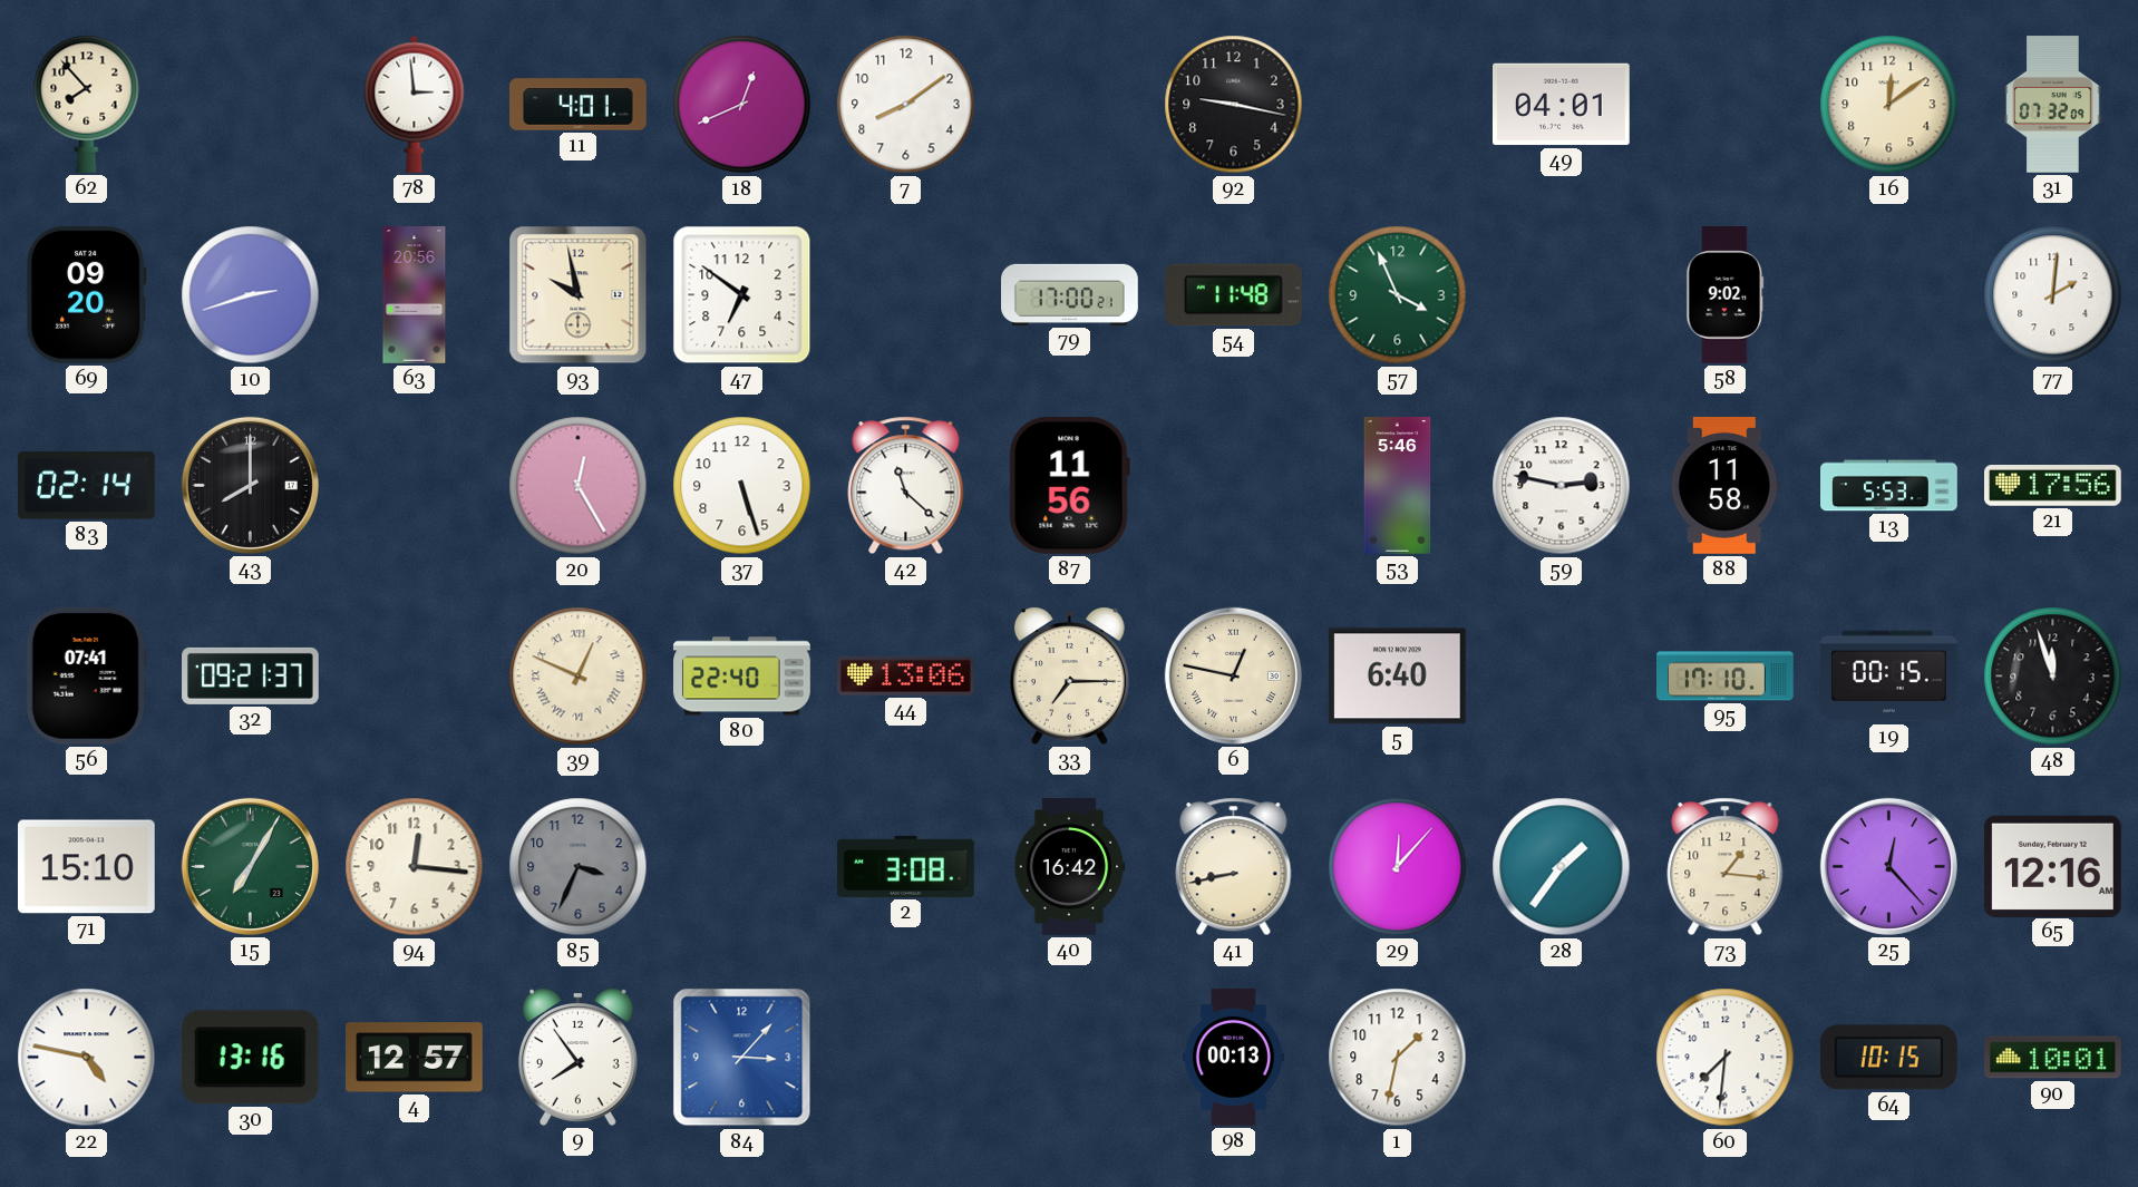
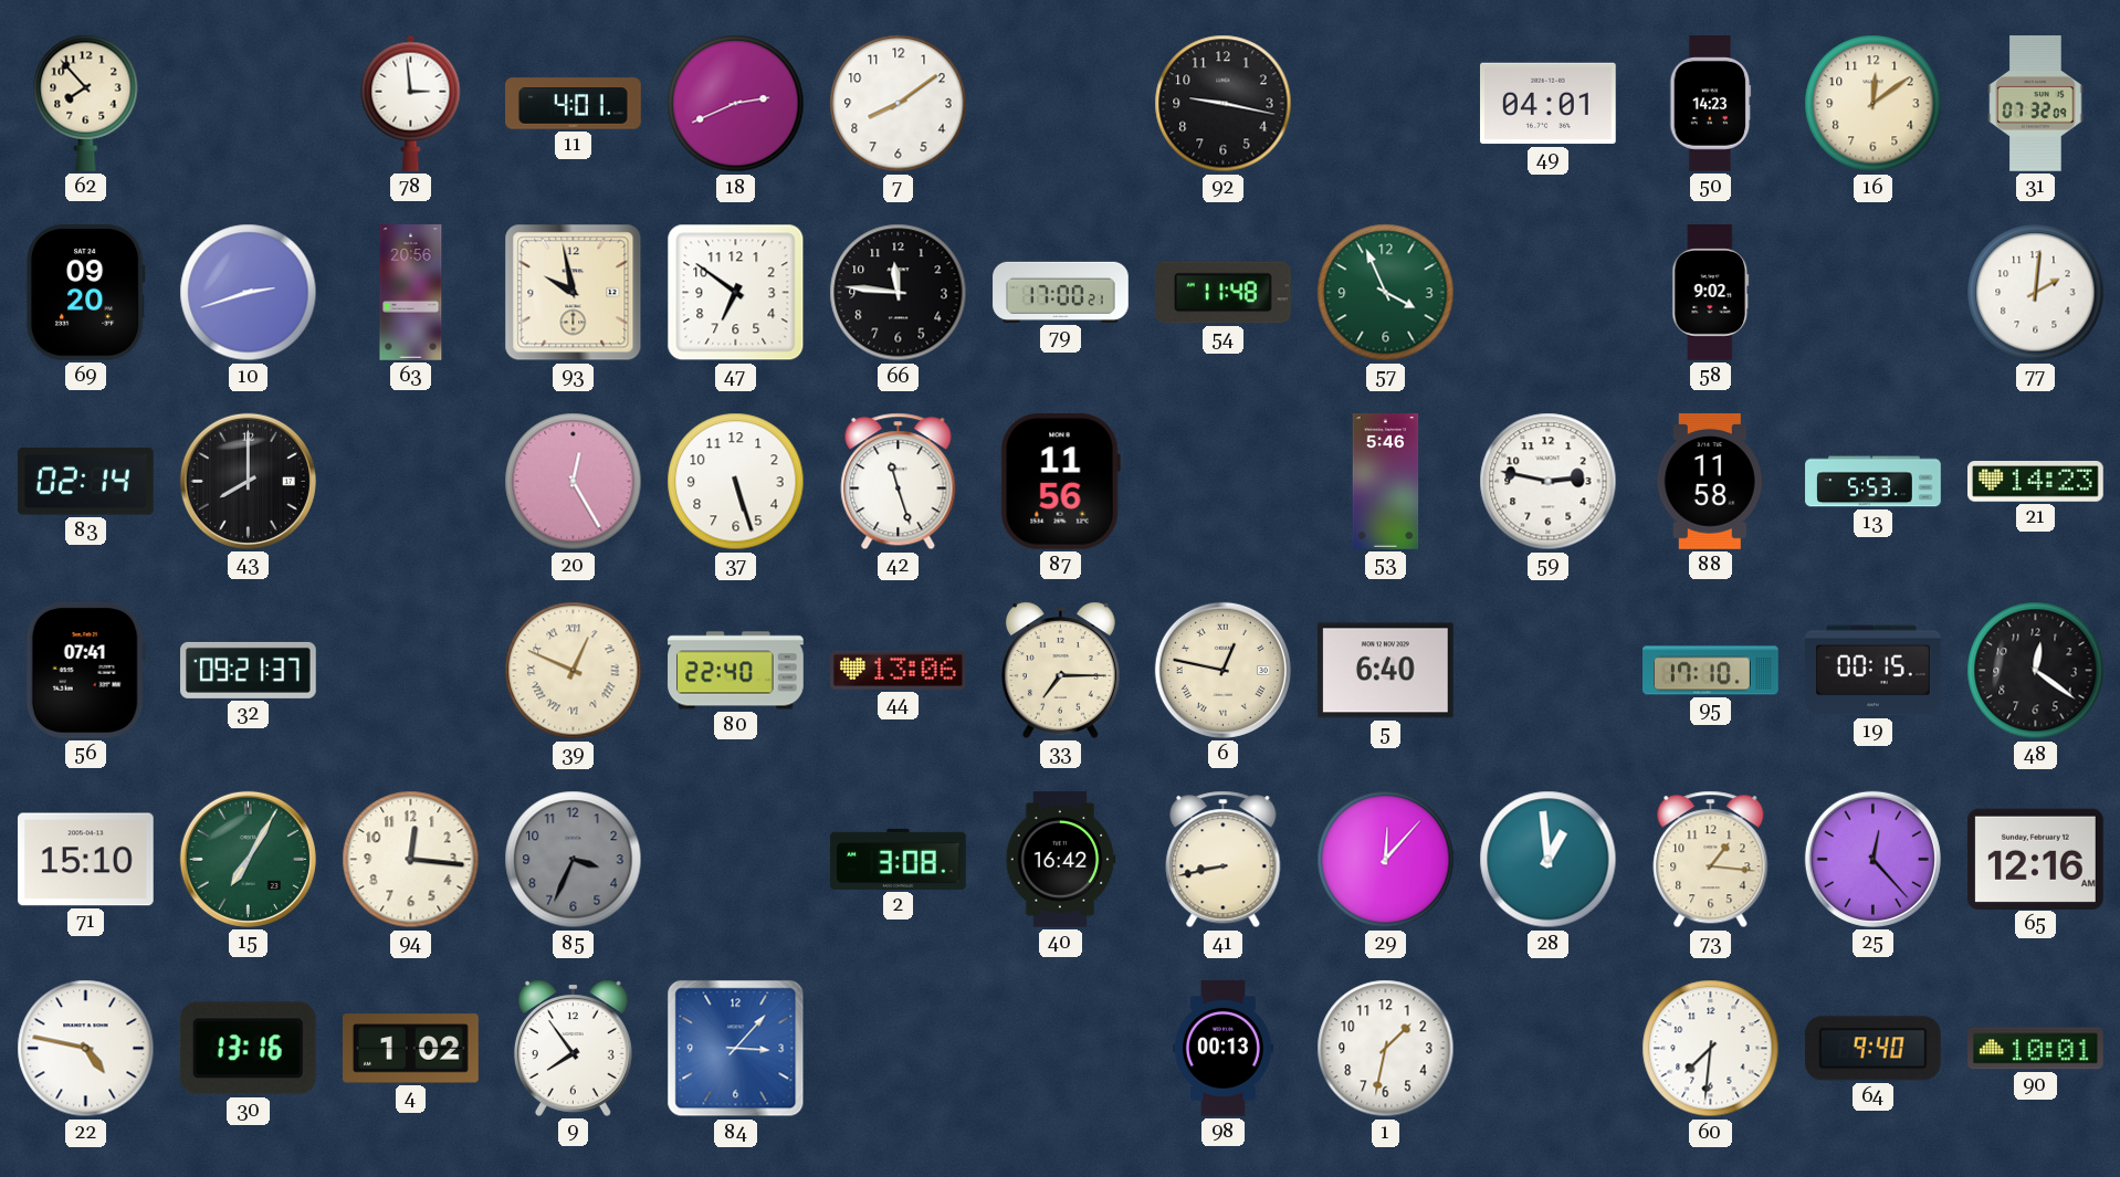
18: 12:41 -> 2:41
50: none -> 14:23
66: none -> 11:46
42: 11:22 -> 11:27
21: 17:56 -> 14:23
48: 11:57 -> 12:21
28: 1:36 -> 12:59
4: 12:57 -> 1:02
64: 10:15 -> 9:40
